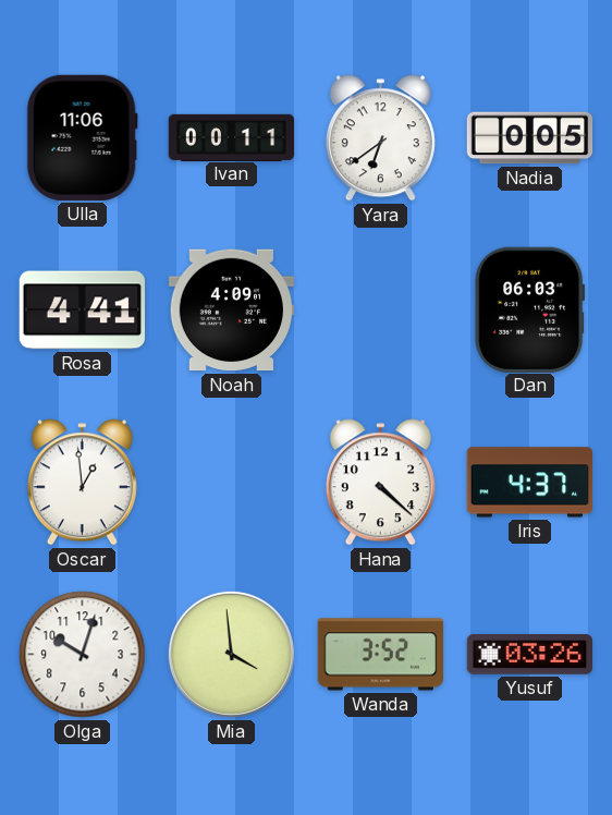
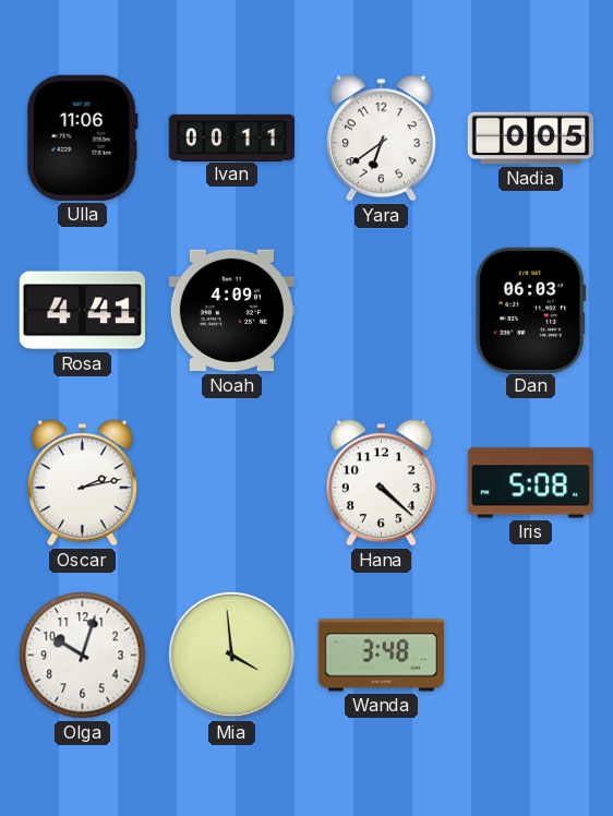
Oscar: 12:59 -> 2:13
Iris: 4:37 -> 5:08
Wanda: 3:52 -> 3:48
Yusuf: 03:26 -> none
